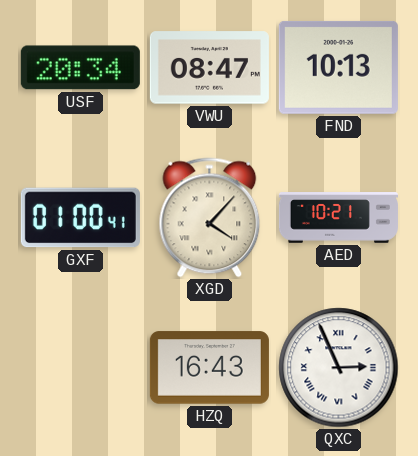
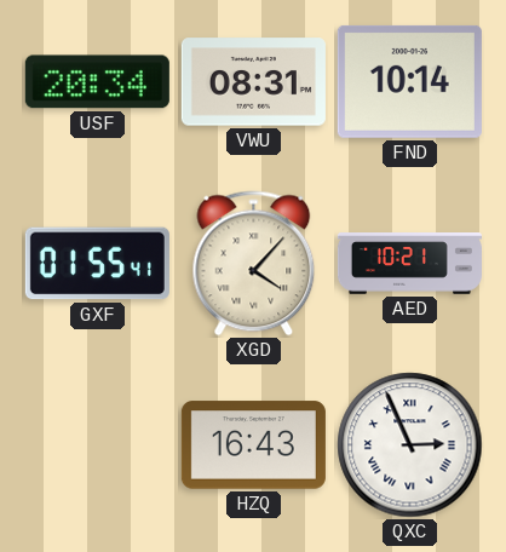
VWU: 08:47 -> 08:31
FND: 10:13 -> 10:14
GXF: 01:00 -> 01:55
